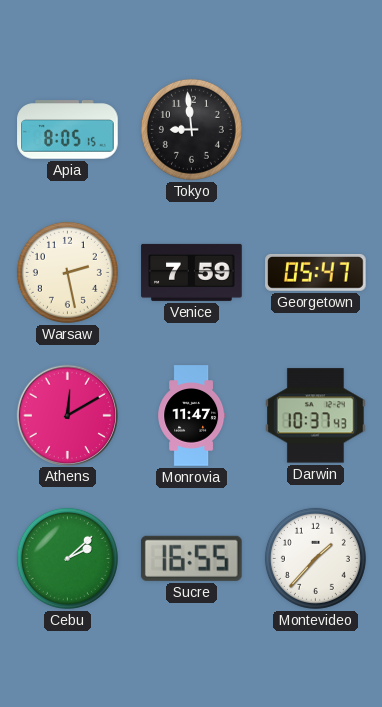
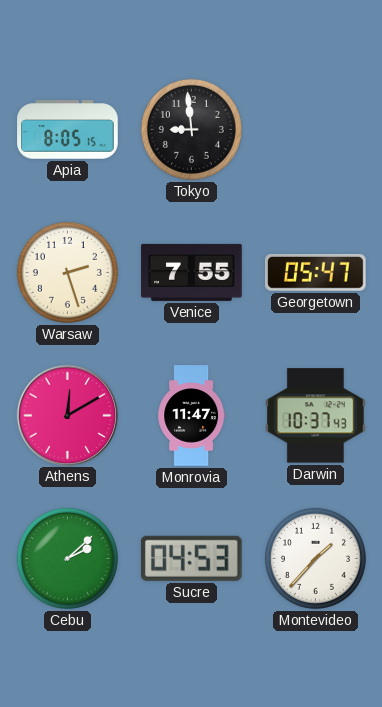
Warsaw: 2:28 -> 2:27
Venice: 7:59 -> 7:55
Sucre: 16:55 -> 04:53
